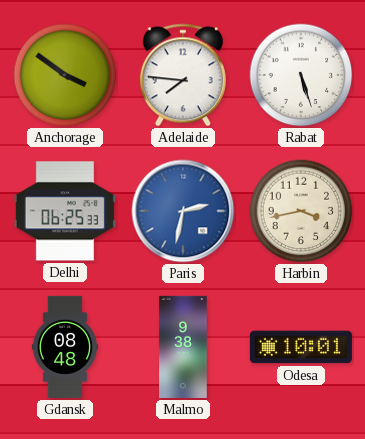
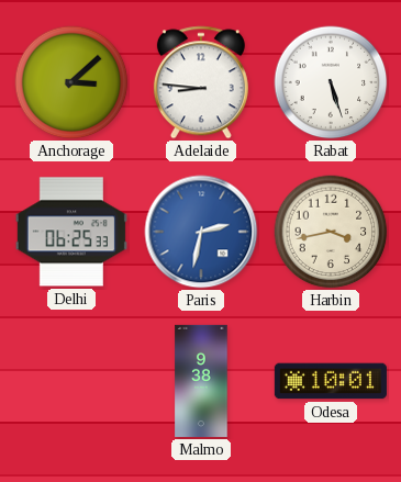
Anchorage: 3:51 -> 3:08
Adelaide: 7:46 -> 8:46
Gdansk: 08:48 -> none
